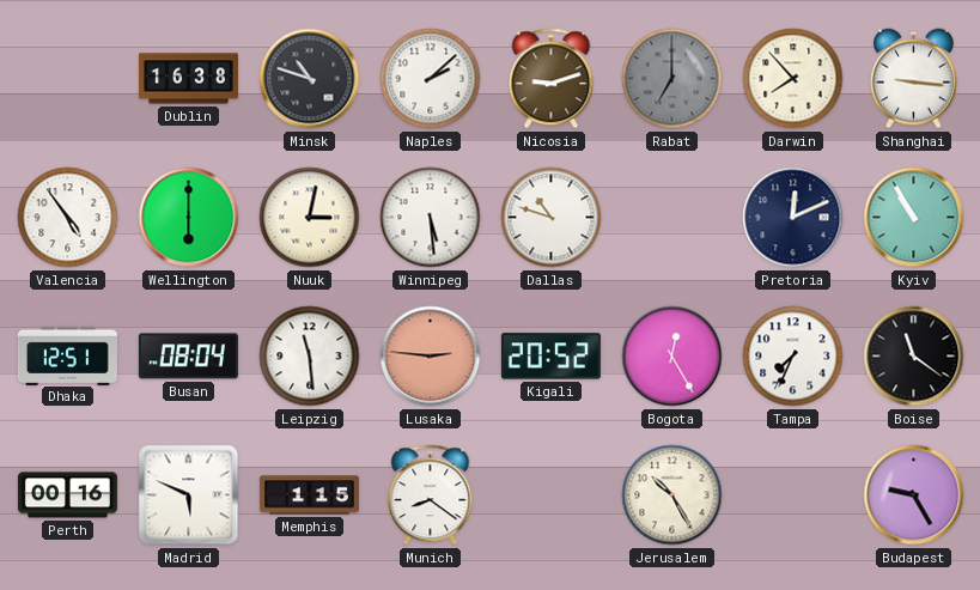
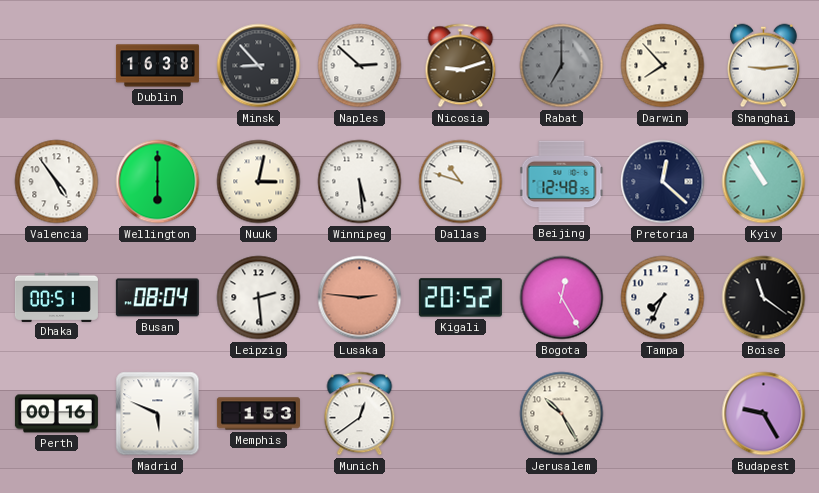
Minsk: 10:48 -> 8:53
Naples: 2:08 -> 2:52
Shanghai: 9:16 -> 9:14
Beijing: none -> 12:48
Pretoria: 12:11 -> 12:22
Dhaka: 12:51 -> 00:51
Leipzig: 11:29 -> 2:29
Memphis: 1:15 -> 1:53
Munich: 8:21 -> 12:39
